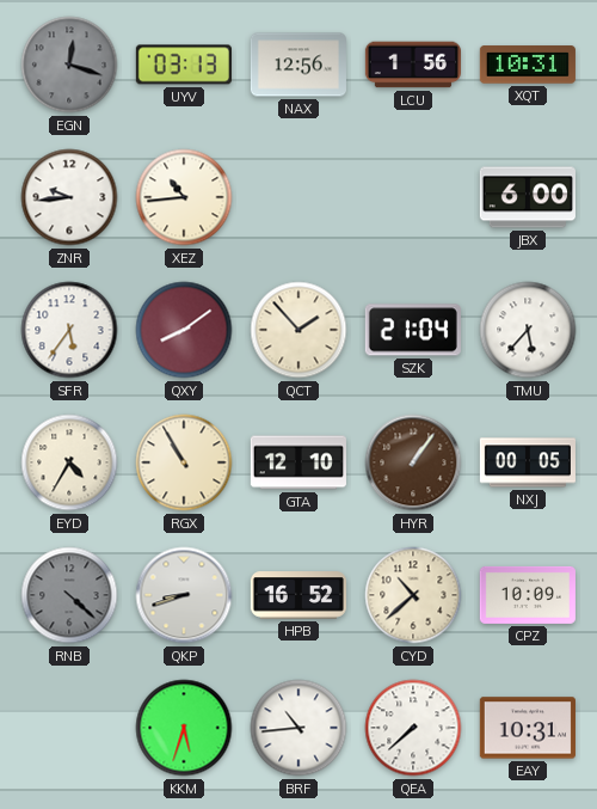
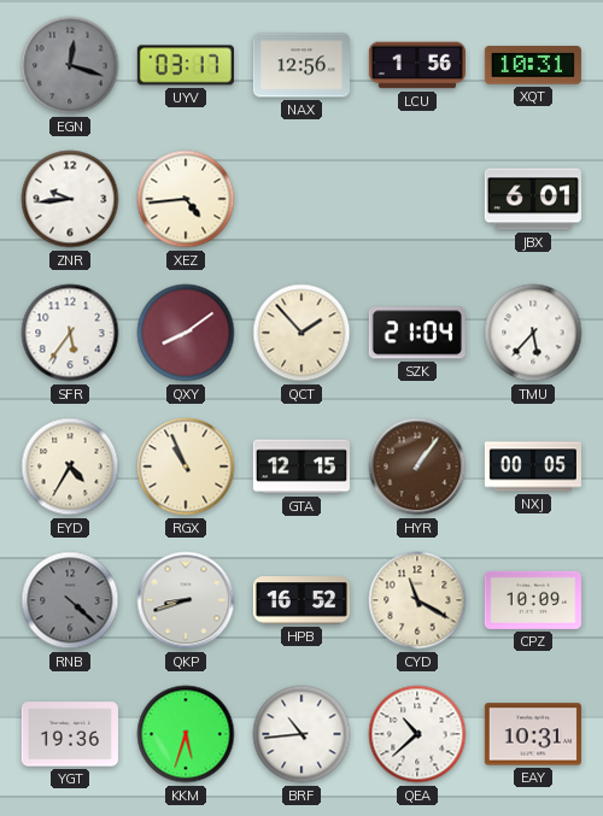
UYV: 03:13 -> 03:17
XEZ: 10:44 -> 4:44
JBX: 6:00 -> 6:01
RGX: 10:55 -> 10:56
GTA: 12:10 -> 12:15
CYD: 10:38 -> 11:20
YGT: none -> 19:36
QEA: 7:38 -> 10:38
